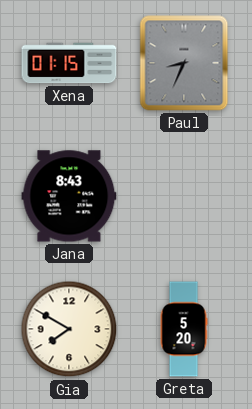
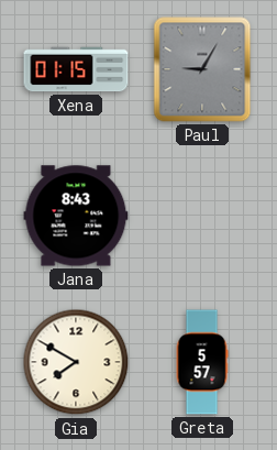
Paul: 8:34 -> 9:05
Greta: 5:20 -> 5:57
